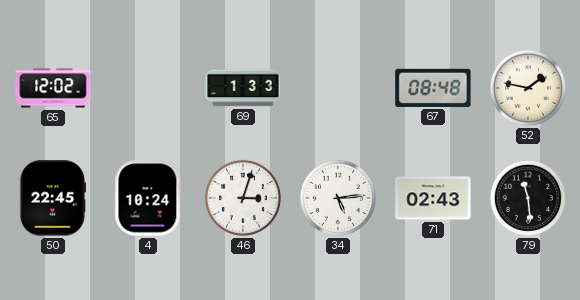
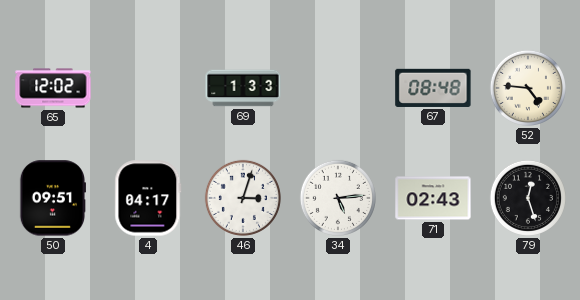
52: 1:47 -> 4:46
50: 22:45 -> 09:51
4: 10:24 -> 04:17
79: 11:29 -> 12:27
